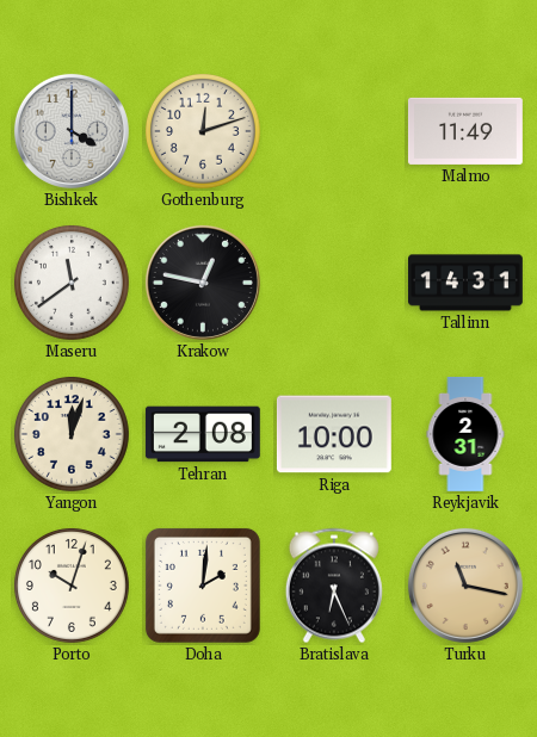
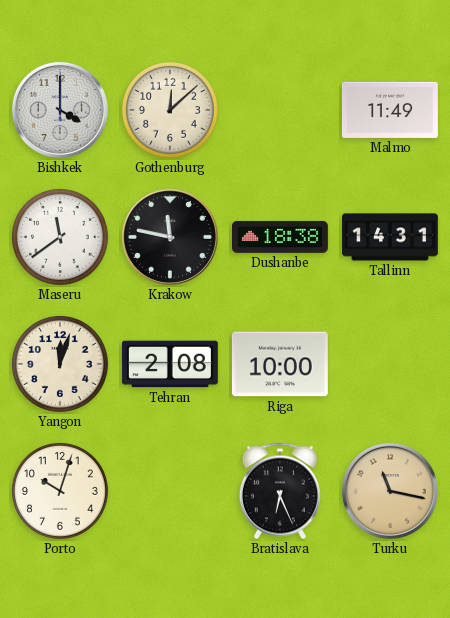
Gothenburg: 12:12 -> 12:08
Krakow: 12:47 -> 11:47
Dushanbe: none -> 18:38
Reykjavik: 2:31 -> none
Doha: 2:01 -> none
